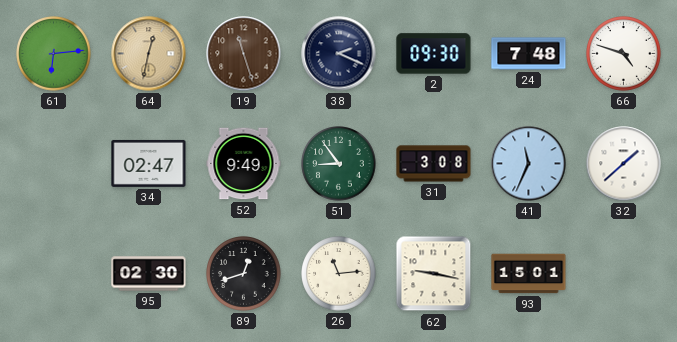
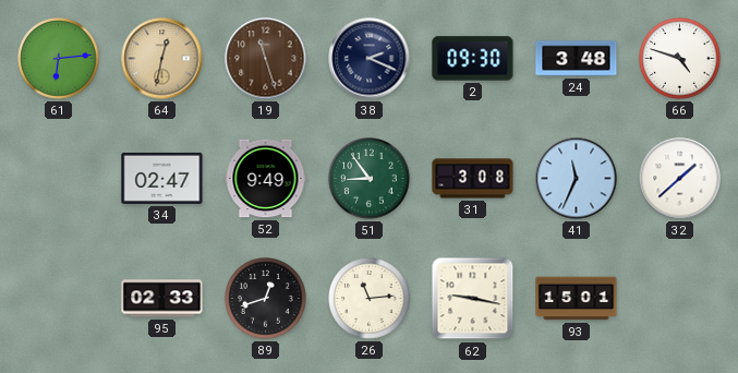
24: 7:48 -> 3:48
95: 02:30 -> 02:33
